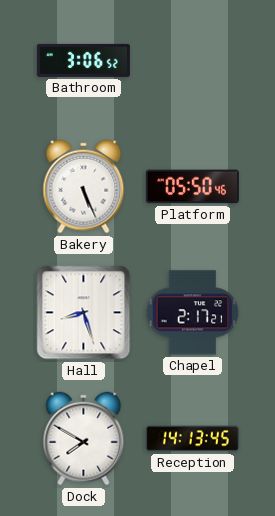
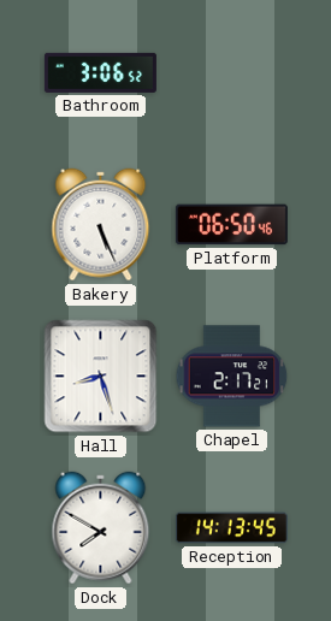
Platform: 05:50 -> 06:50
